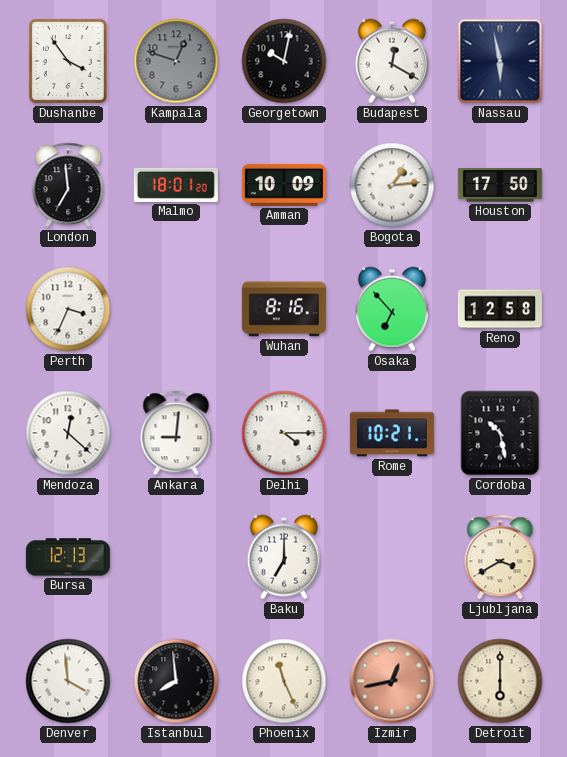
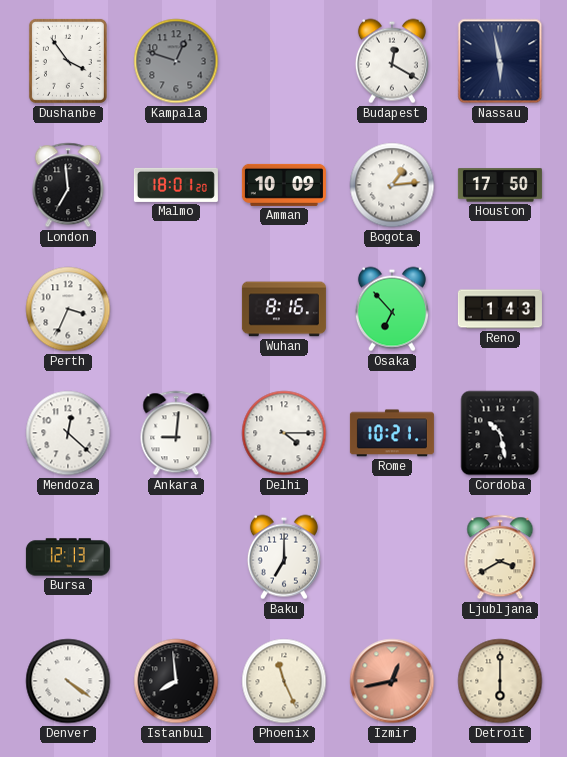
Georgetown: 10:02 -> none
Reno: 12:58 -> 1:43
Denver: 3:59 -> 4:21
